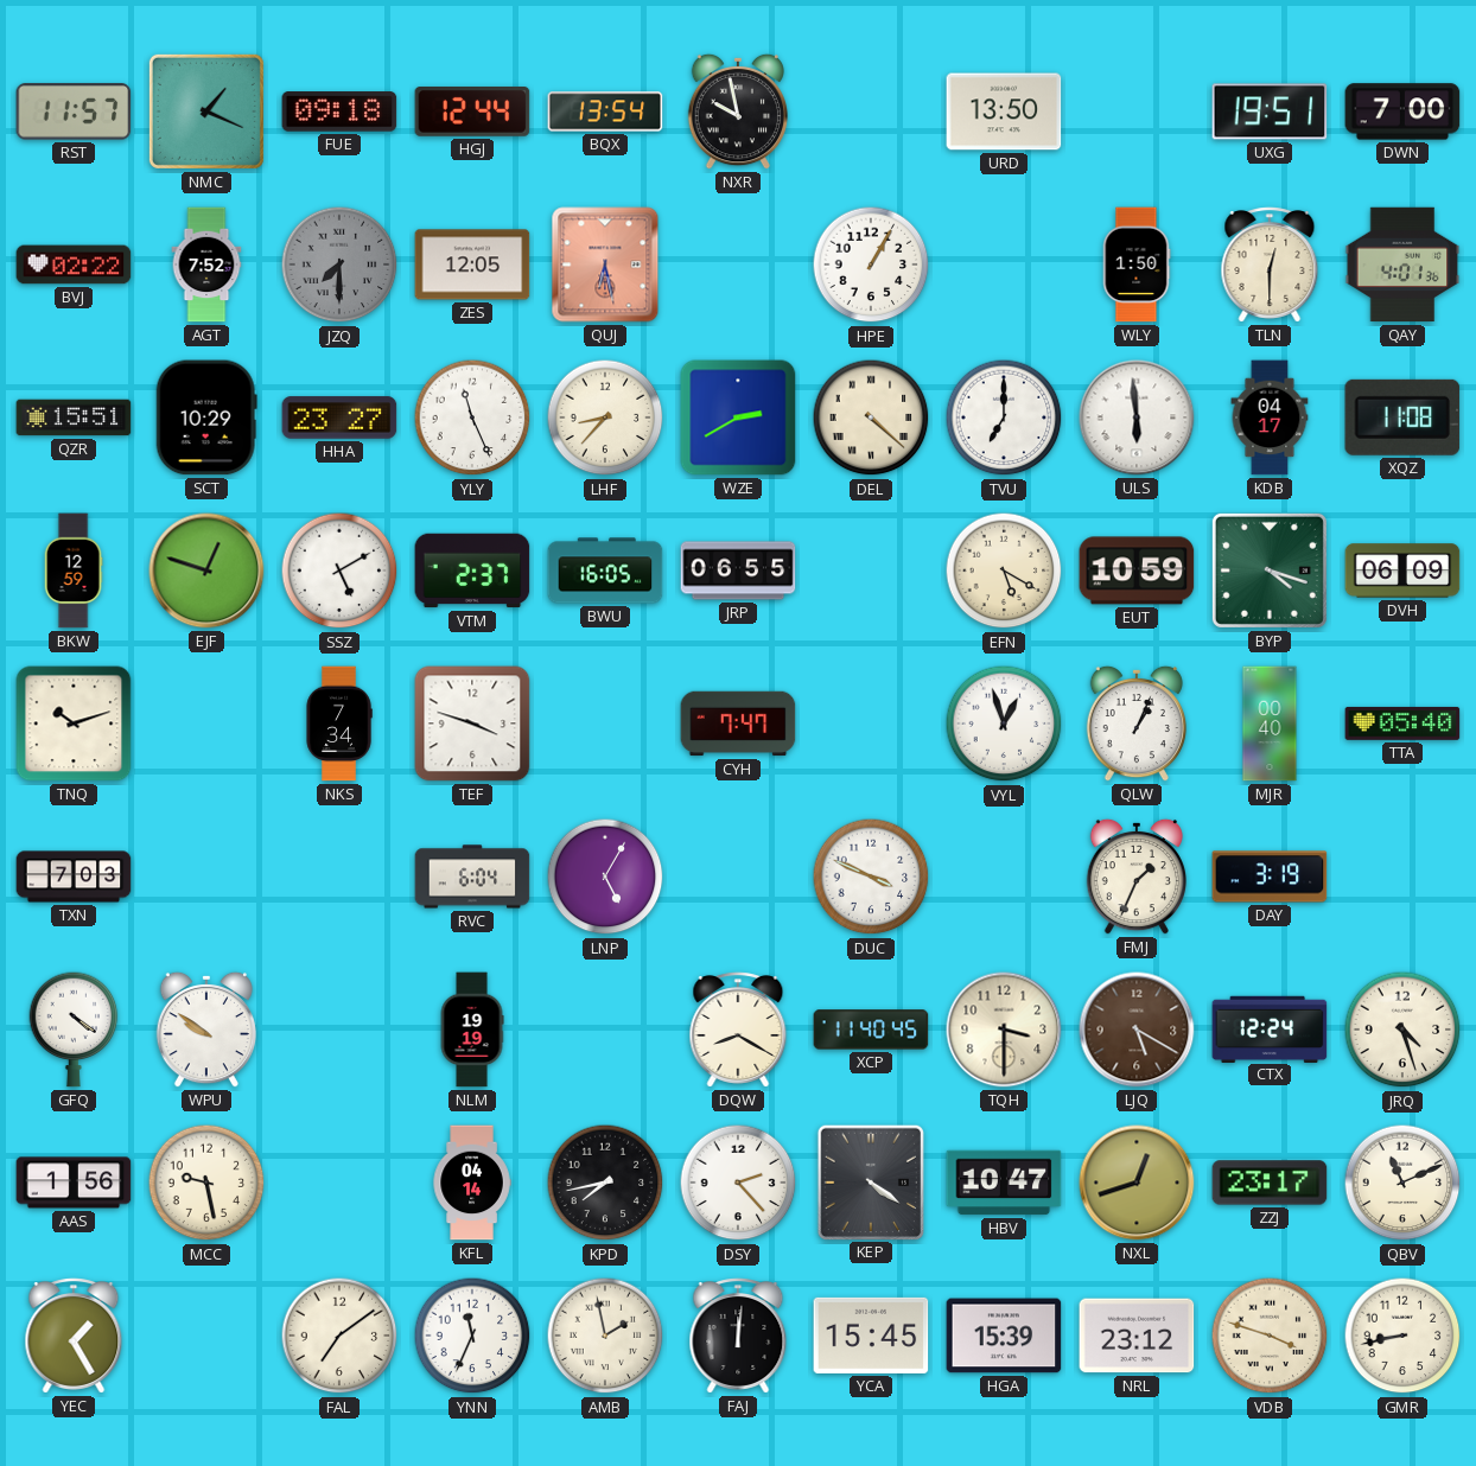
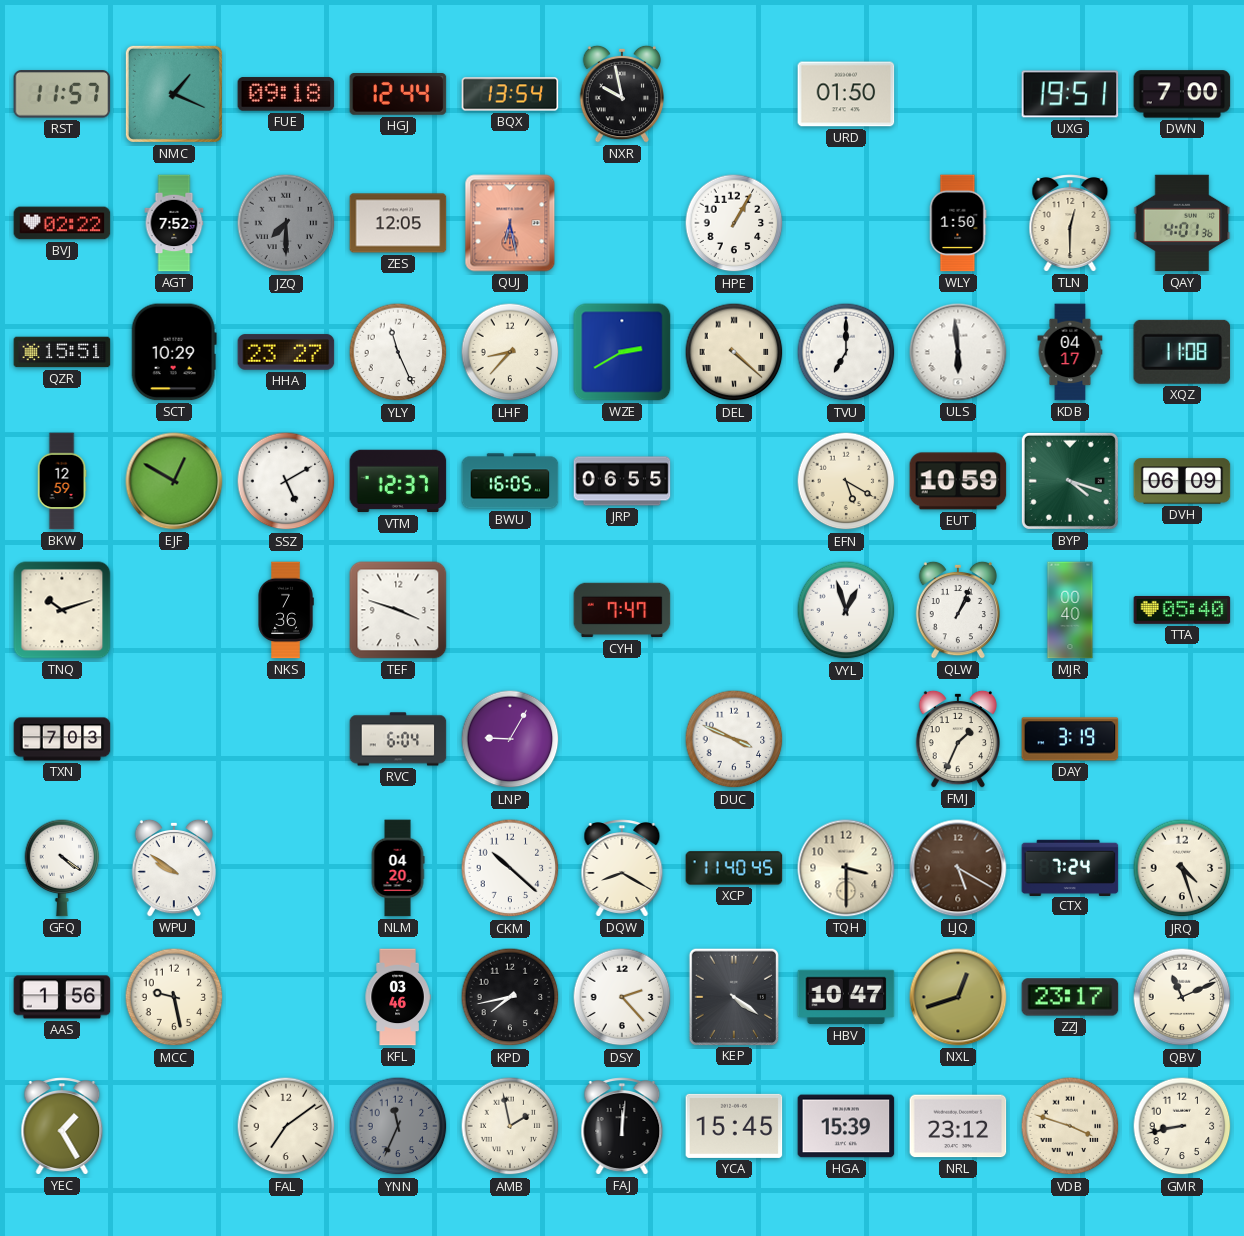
URD: 13:50 -> 01:50
EJF: 12:48 -> 12:50
VTM: 2:37 -> 12:37
NKS: 7:34 -> 7:36
LNP: 5:05 -> 9:05
NLM: 19:19 -> 04:20
CKM: none -> 10:22
CTX: 12:24 -> 7:24
KFL: 04:14 -> 03:46
YNN dial: white -> grey
